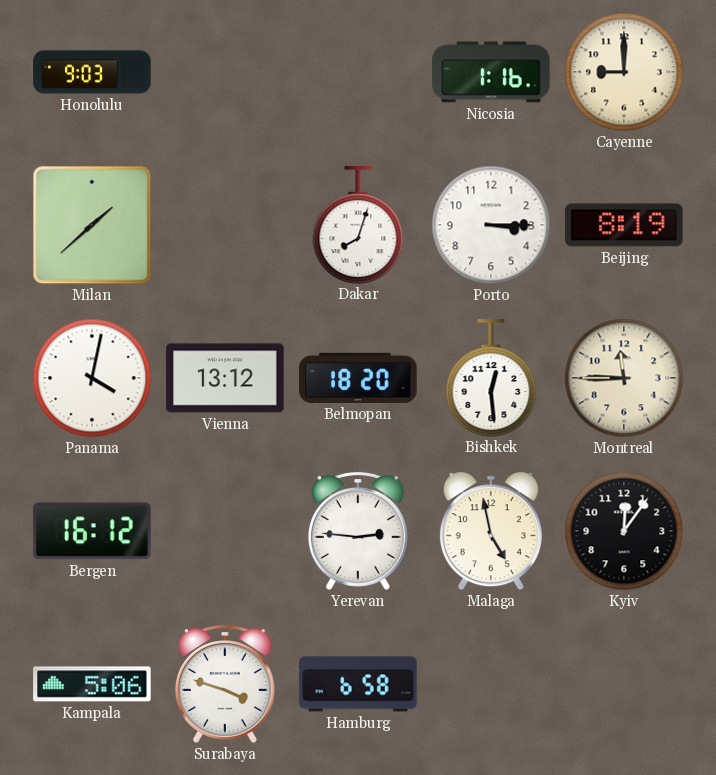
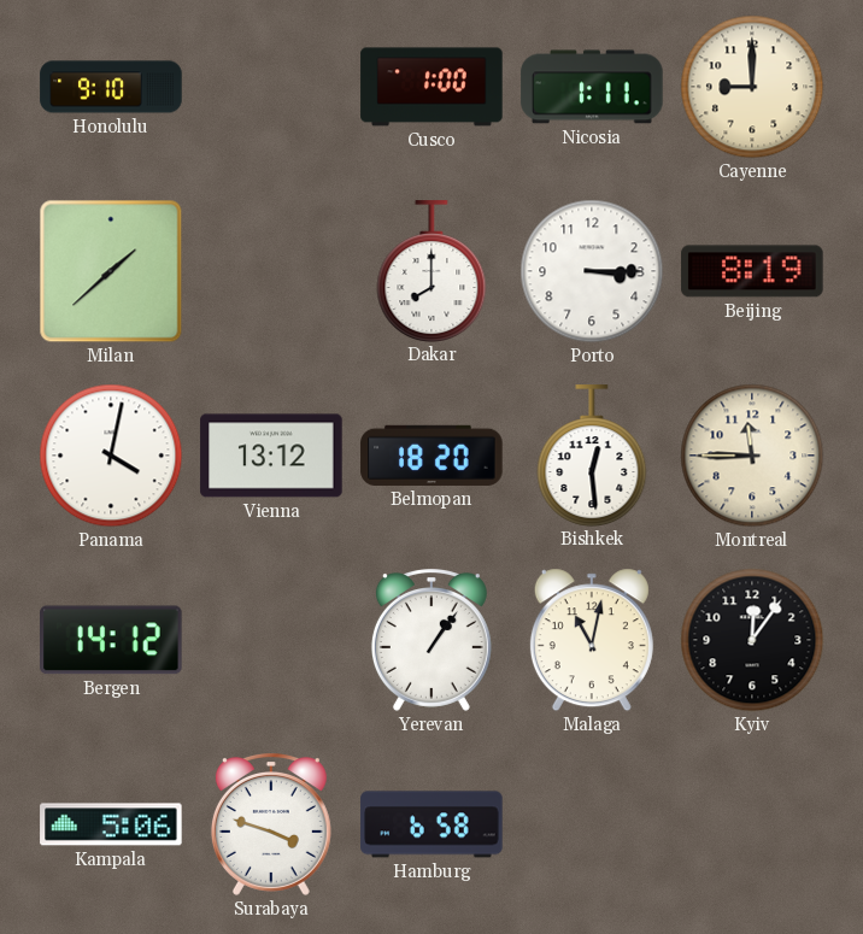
Honolulu: 9:03 -> 9:10
Cusco: none -> 1:00
Nicosia: 1:16 -> 1:11
Dakar: 8:03 -> 8:00
Bergen: 16:12 -> 14:12
Yerevan: 2:46 -> 1:06
Malaga: 4:58 -> 11:02
